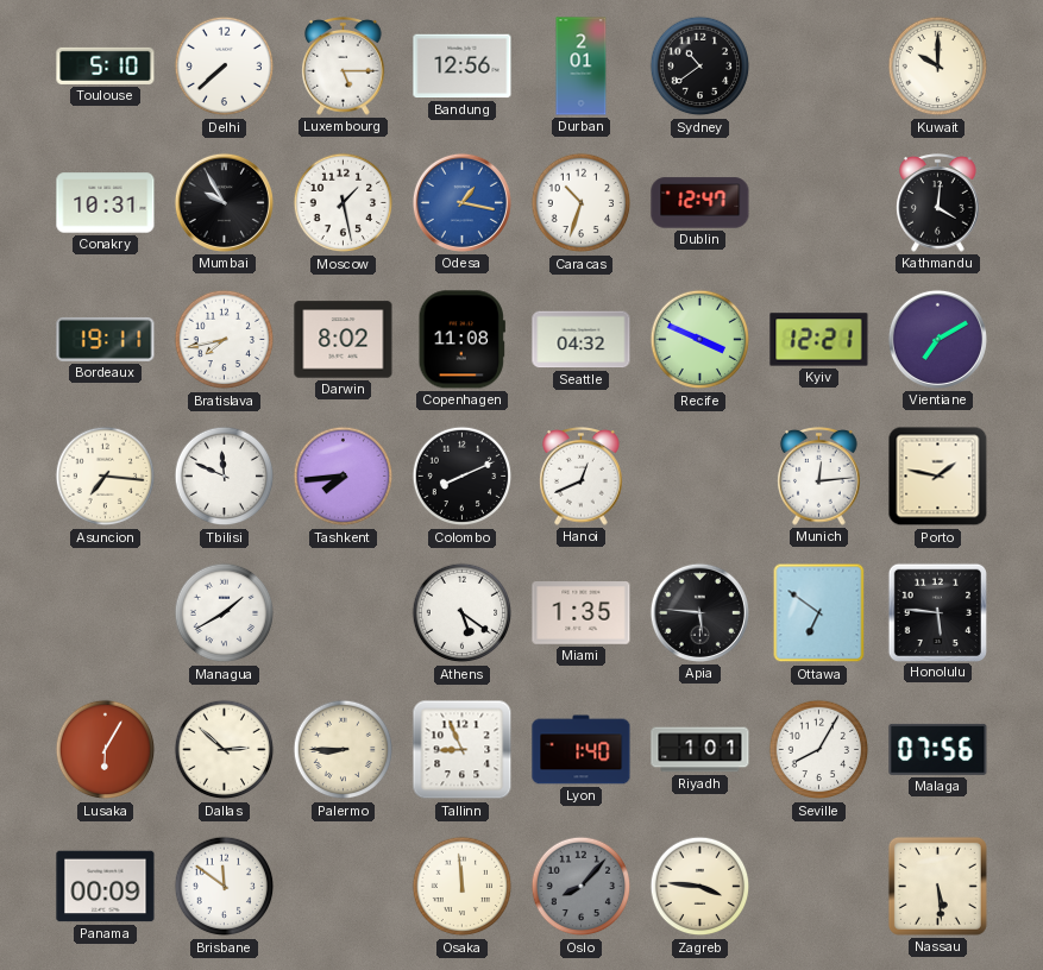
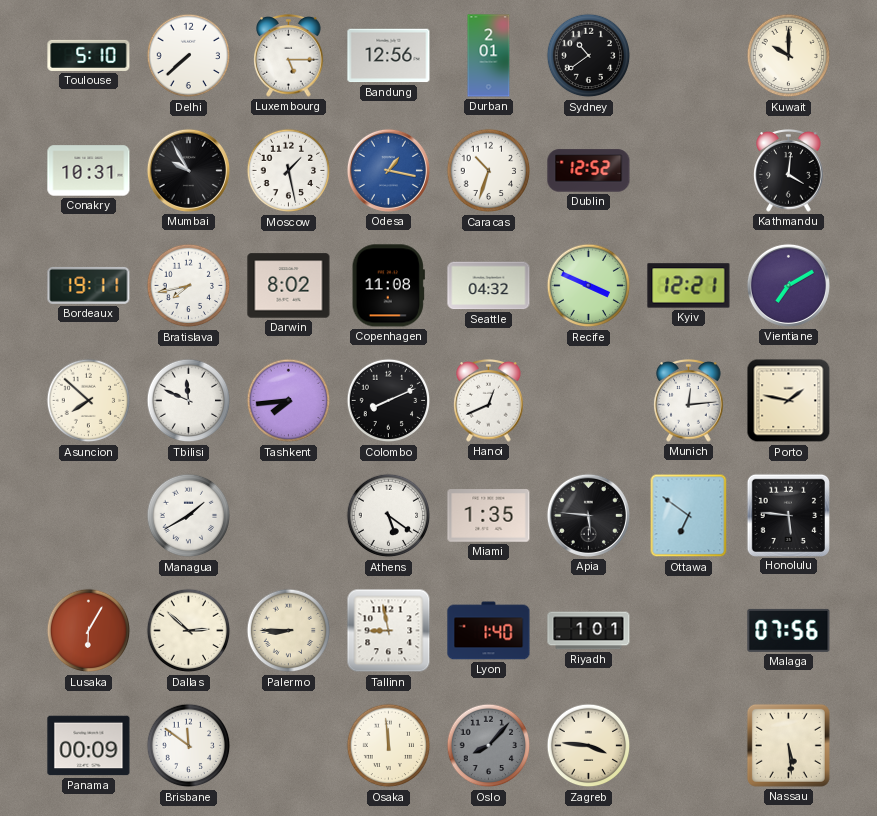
Dublin: 12:47 -> 12:52
Asuncion: 7:16 -> 7:52
Tallinn: 8:56 -> 8:58
Seville: 8:05 -> none
